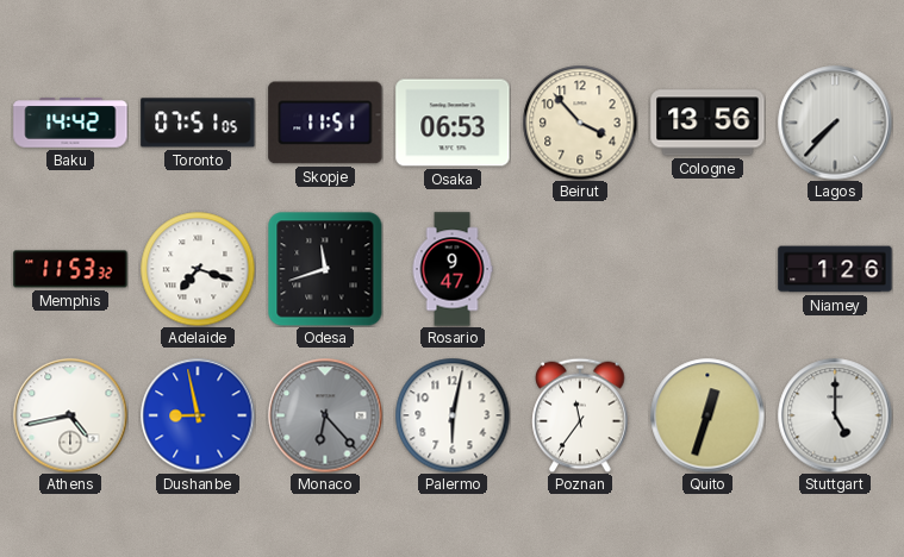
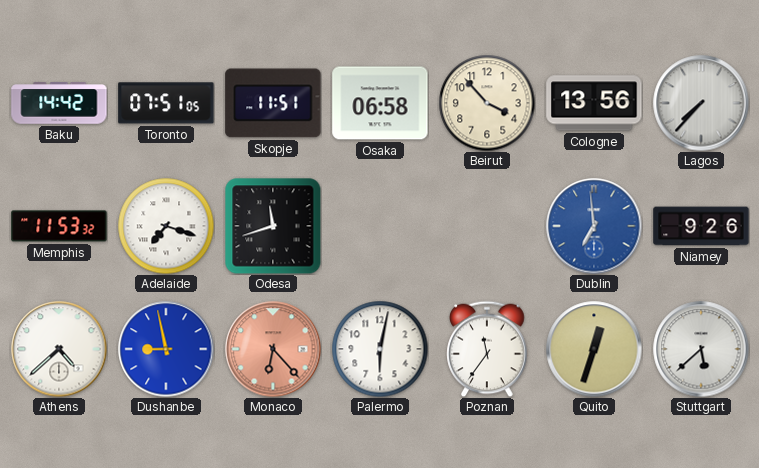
Osaka: 06:53 -> 06:58
Rosario: 9:47 -> none
Dublin: none -> 6:59
Niamey: 1:26 -> 9:26
Athens: 4:43 -> 4:38
Monaco dial: grey -> salmon
Stuttgart: 5:00 -> 5:38
